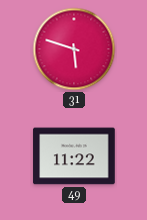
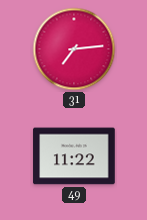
31: 5:48 -> 7:14
